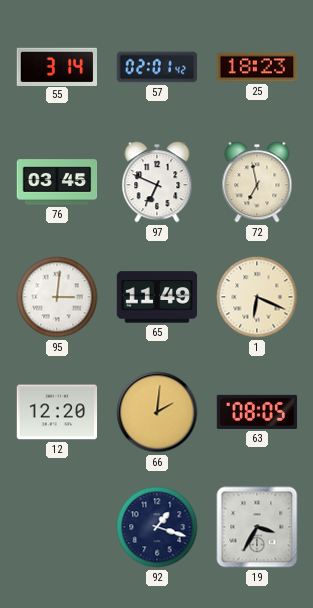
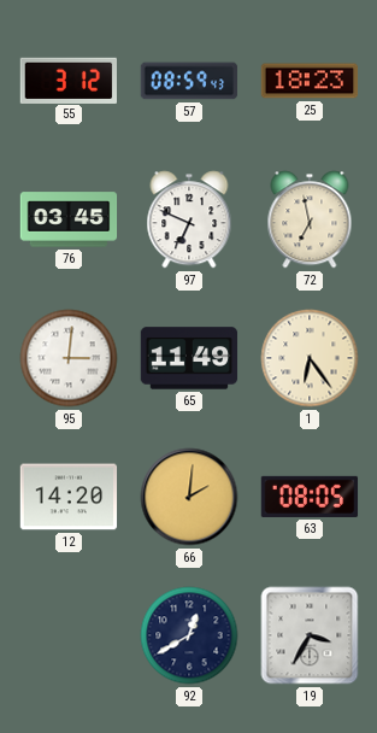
55: 3:14 -> 3:12
57: 02:01 -> 08:59
1: 6:19 -> 6:24
12: 12:20 -> 14:20
92: 1:18 -> 12:40
